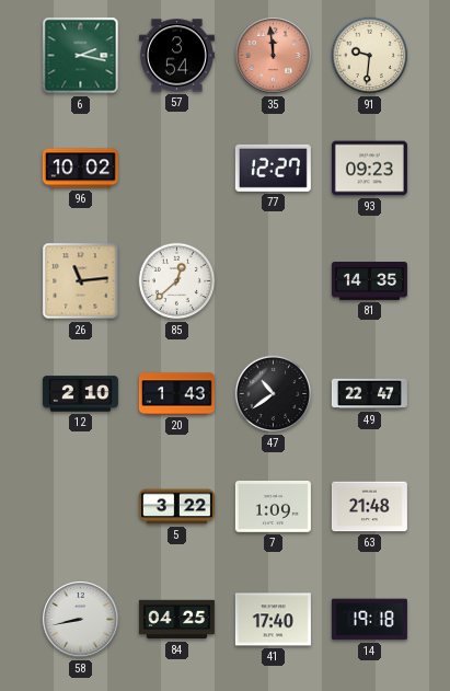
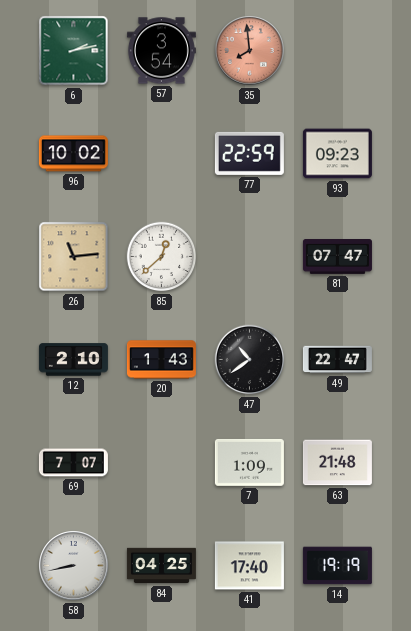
6: 2:17 -> 2:13
35: 11:59 -> 7:59
91: 9:31 -> none
77: 12:27 -> 22:59
81: 14:35 -> 07:47
69: none -> 7:07
5: 3:22 -> none
14: 19:18 -> 19:19
